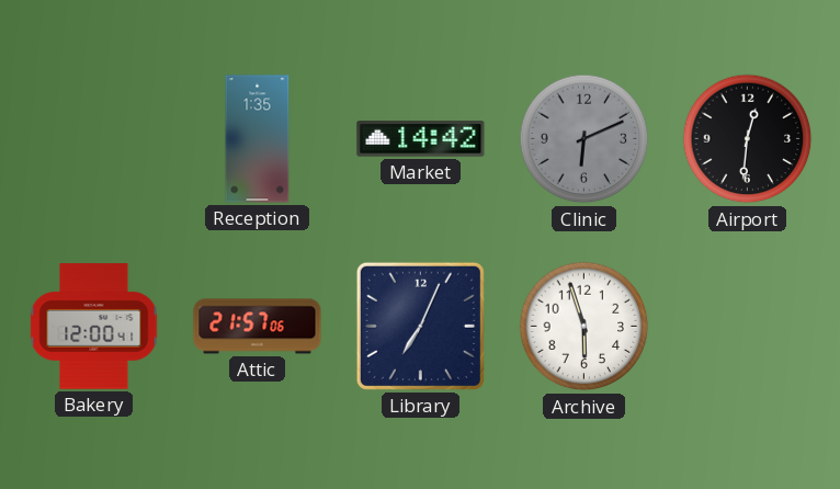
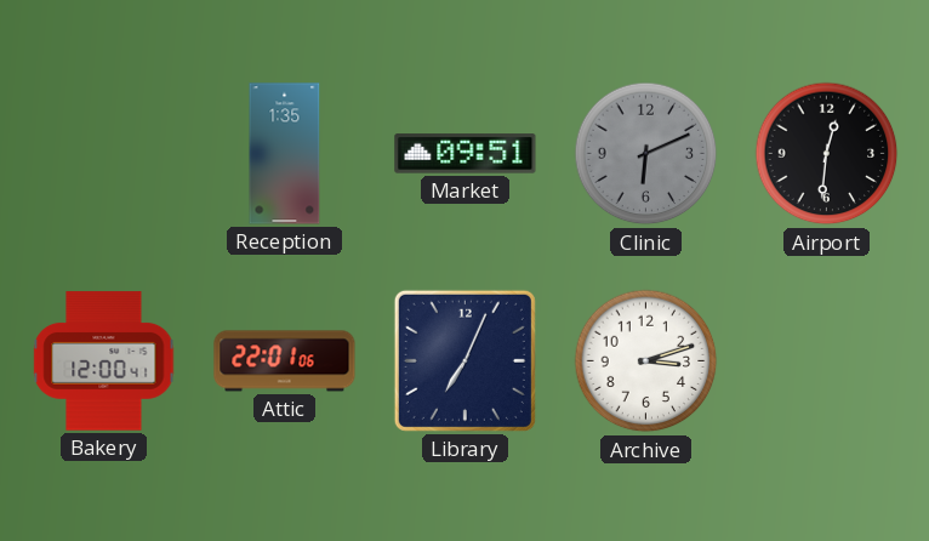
Market: 14:42 -> 09:51
Attic: 21:57 -> 22:01
Archive: 5:57 -> 3:12
